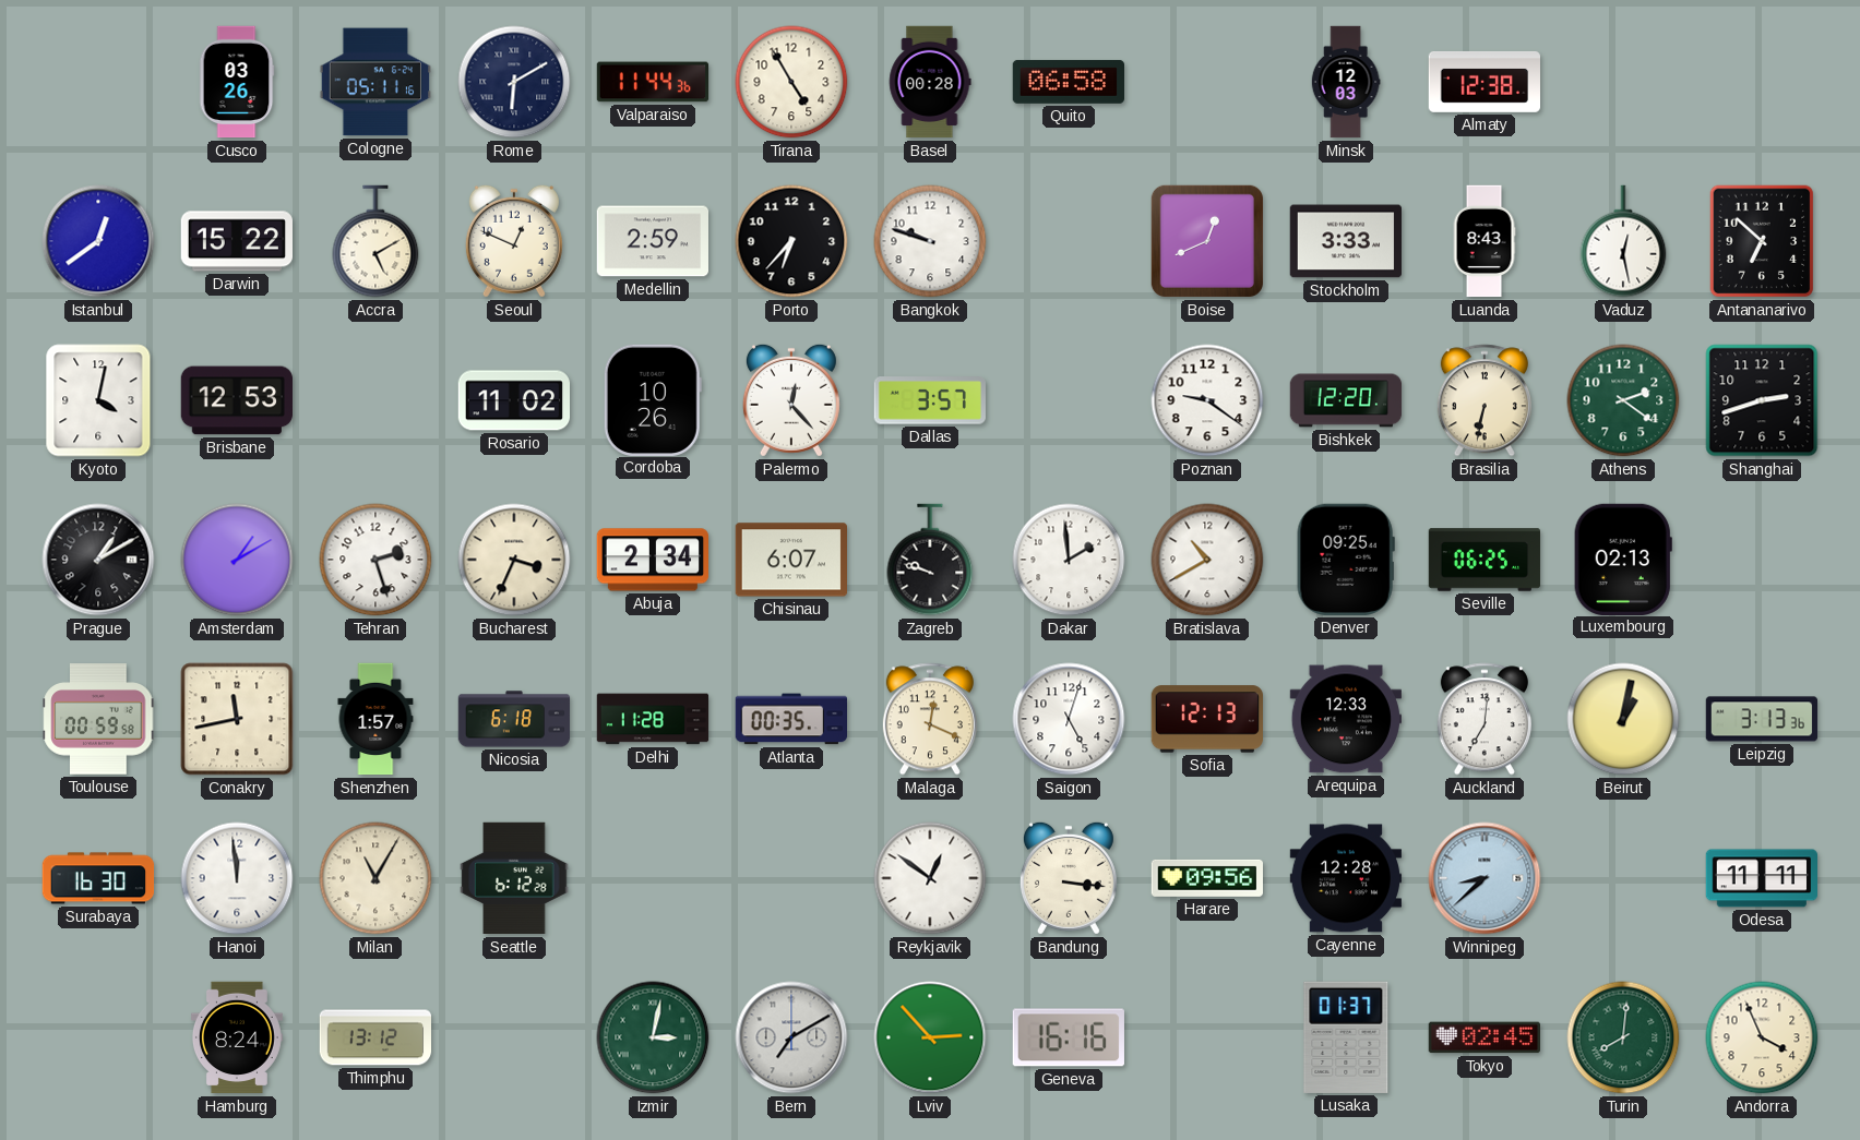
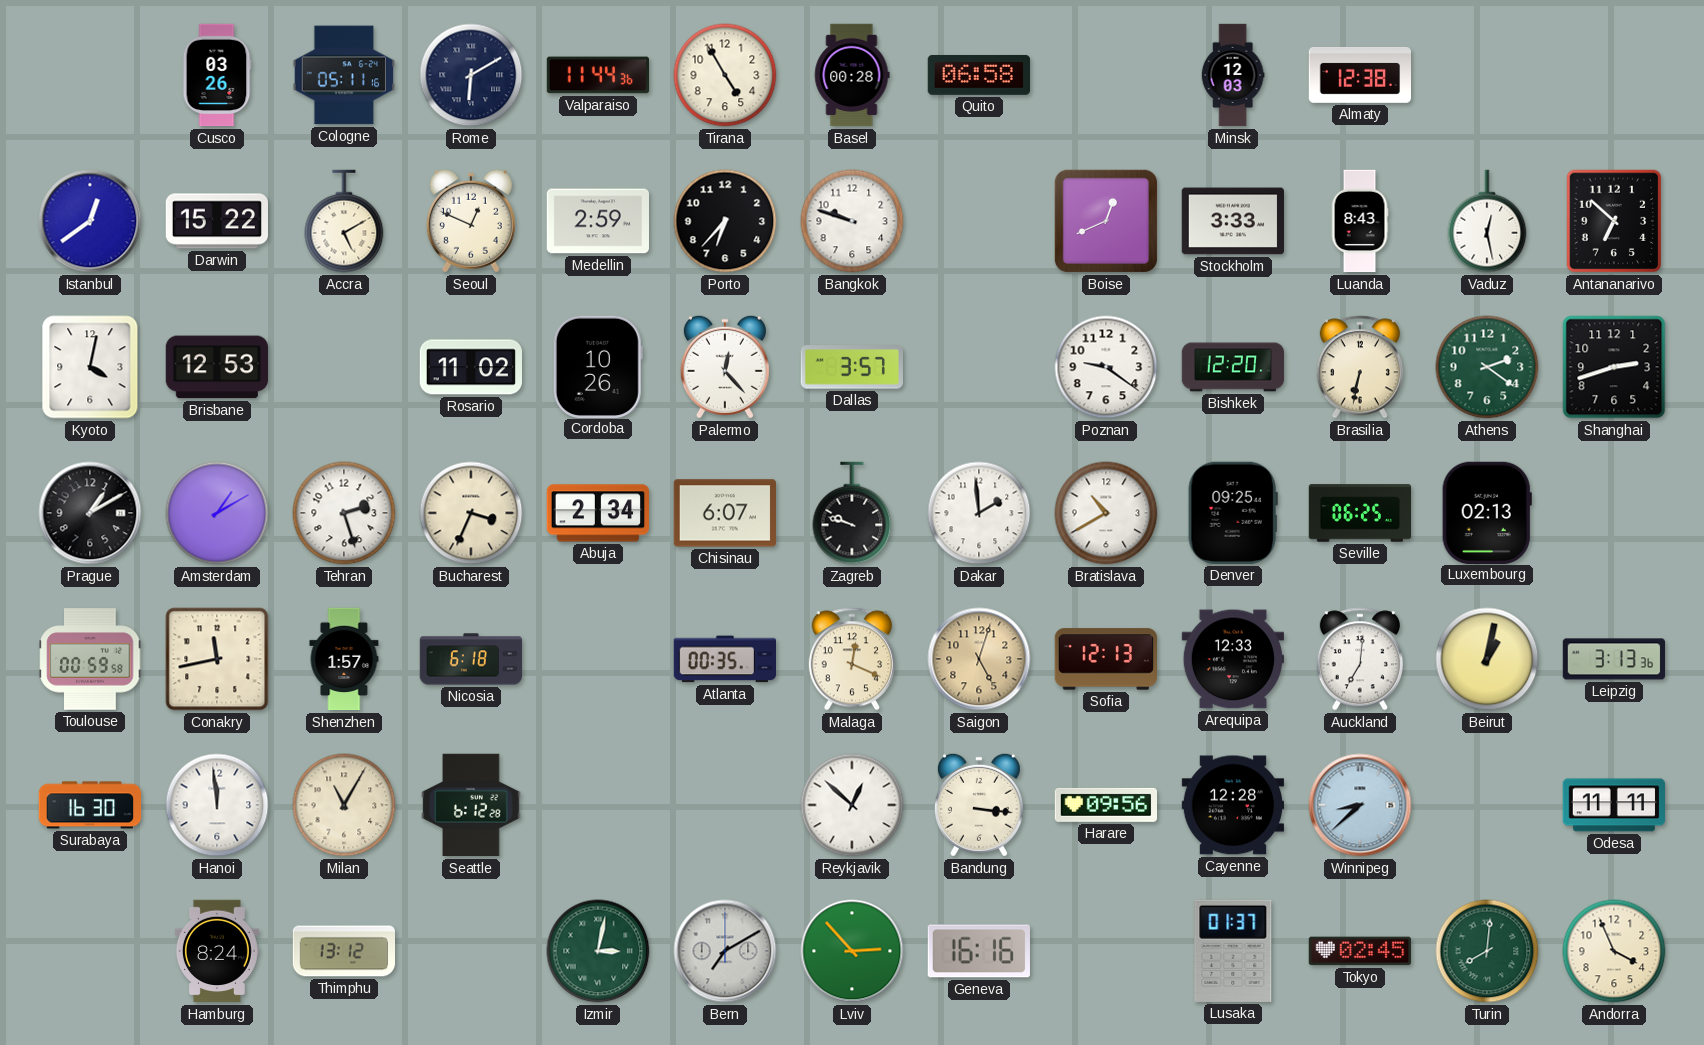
Delhi: 11:28 -> none
Saigon dial: white -> champagne
Reykjavik: 12:51 -> 12:52
